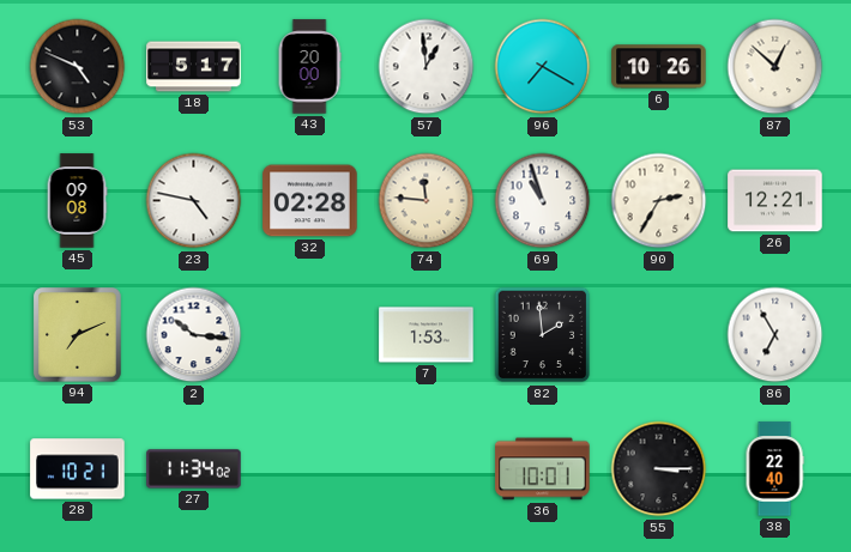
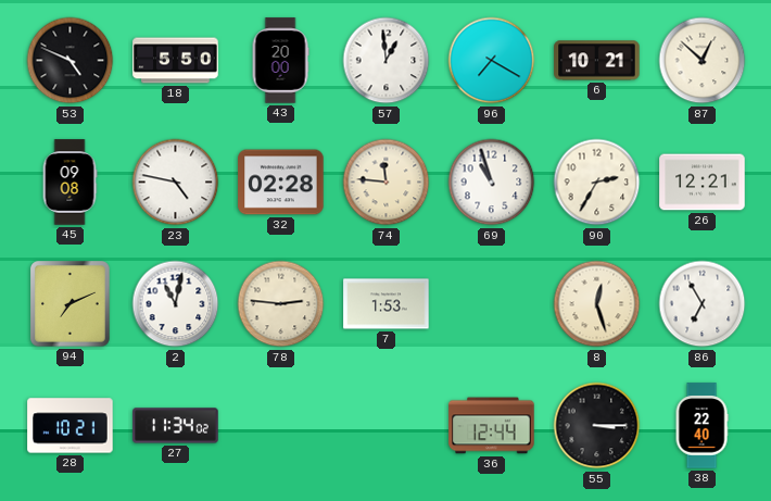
18: 5:17 -> 5:50
6: 10:26 -> 10:21
2: 10:16 -> 11:02
78: none -> 2:46
82: 1:59 -> none
8: none -> 12:27
36: 10:01 -> 12:44
